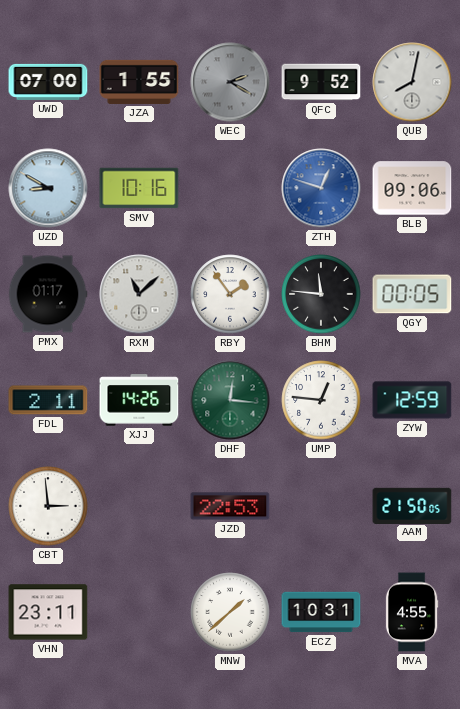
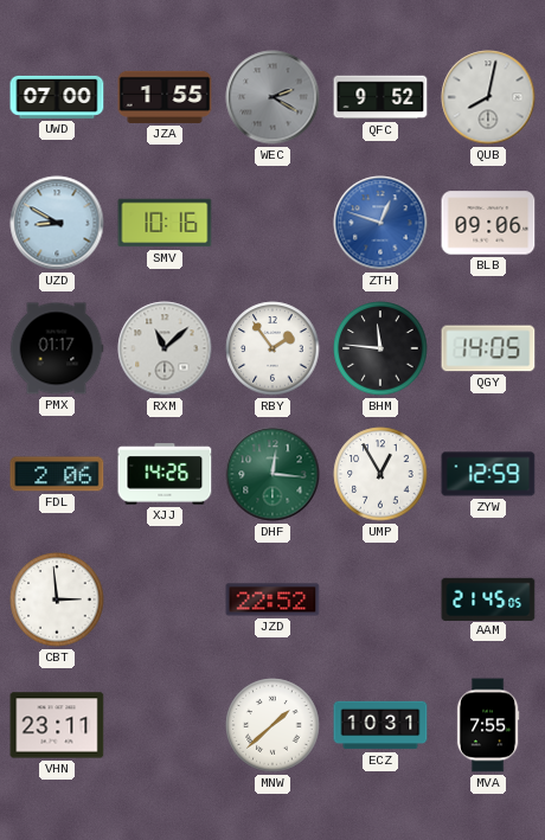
QGY: 00:05 -> 14:05
FDL: 2:11 -> 2:06
UMP: 12:46 -> 12:55
JZD: 22:53 -> 22:52
AAM: 21:50 -> 21:45
MVA: 4:55 -> 7:55
